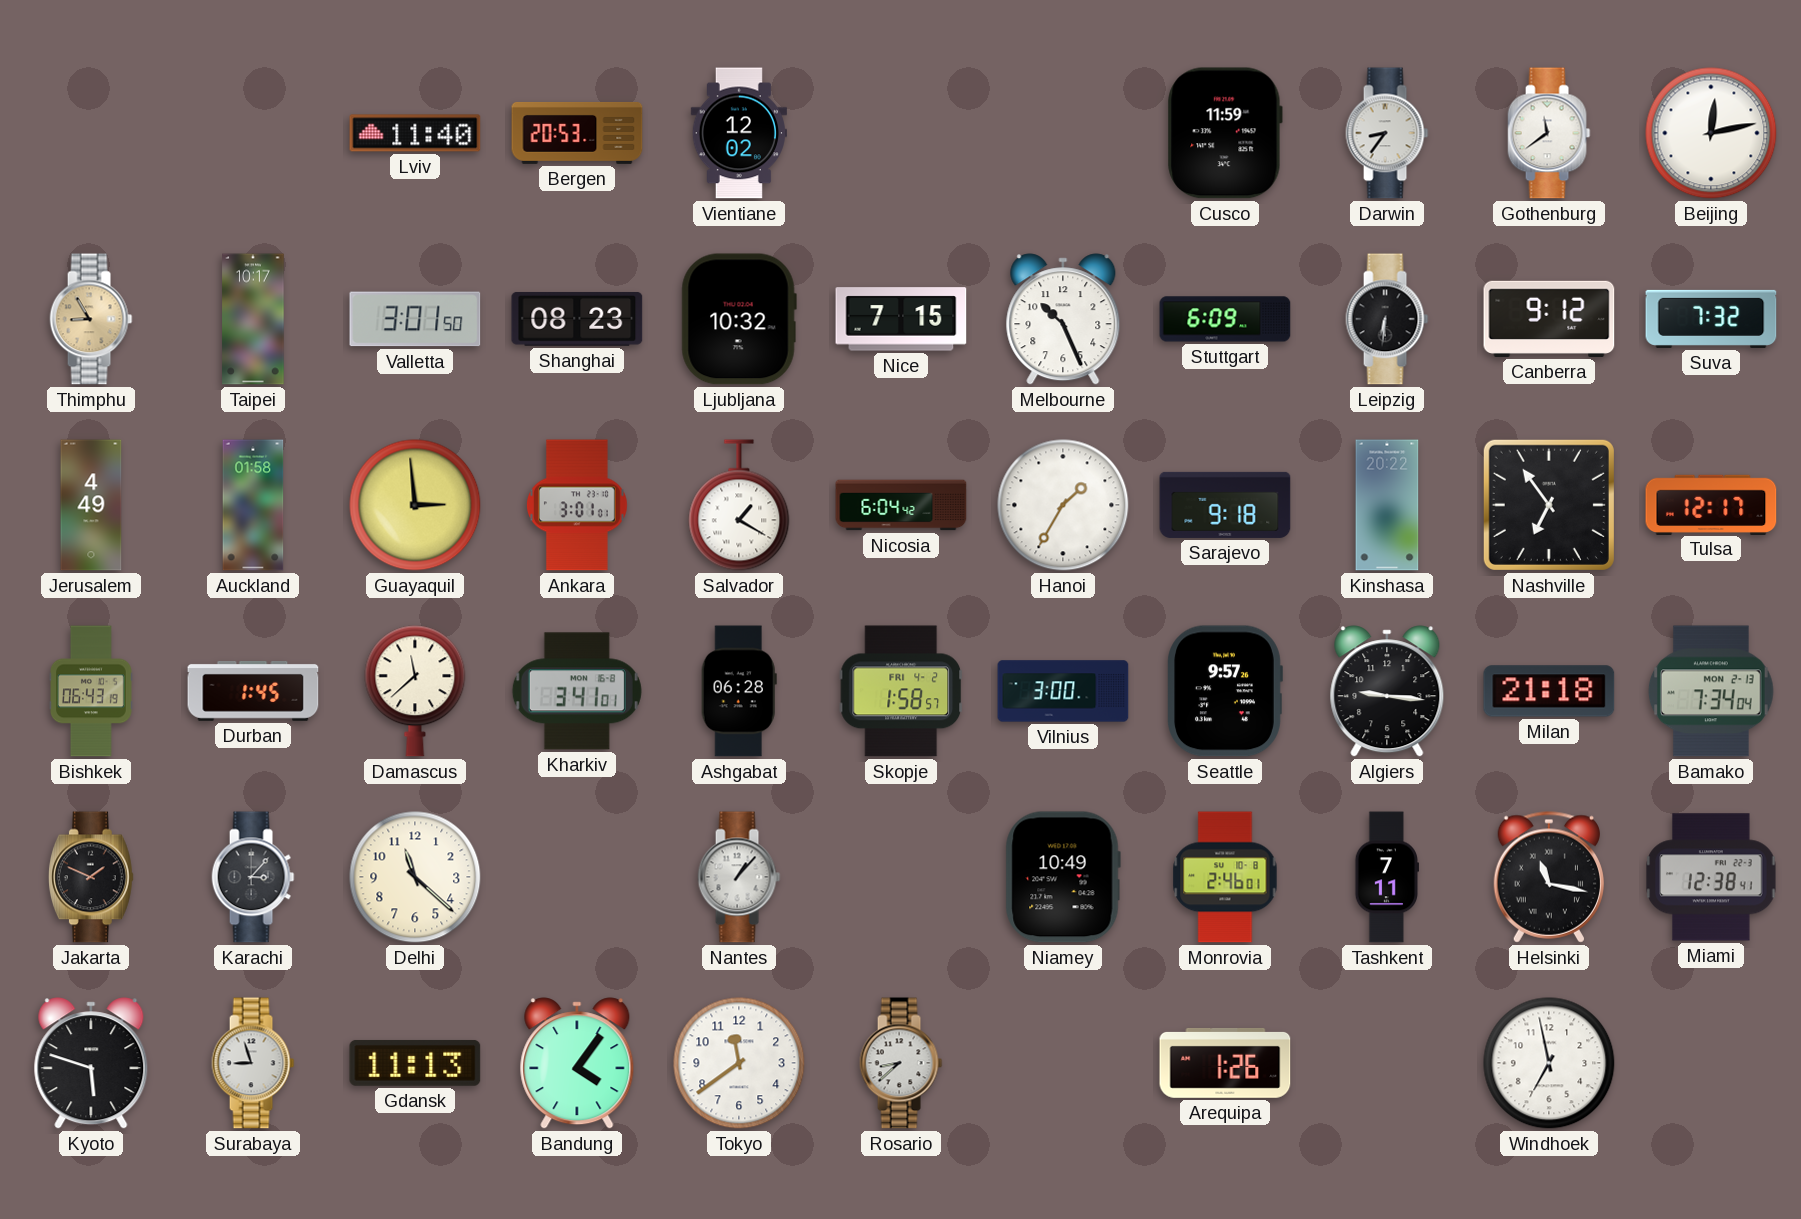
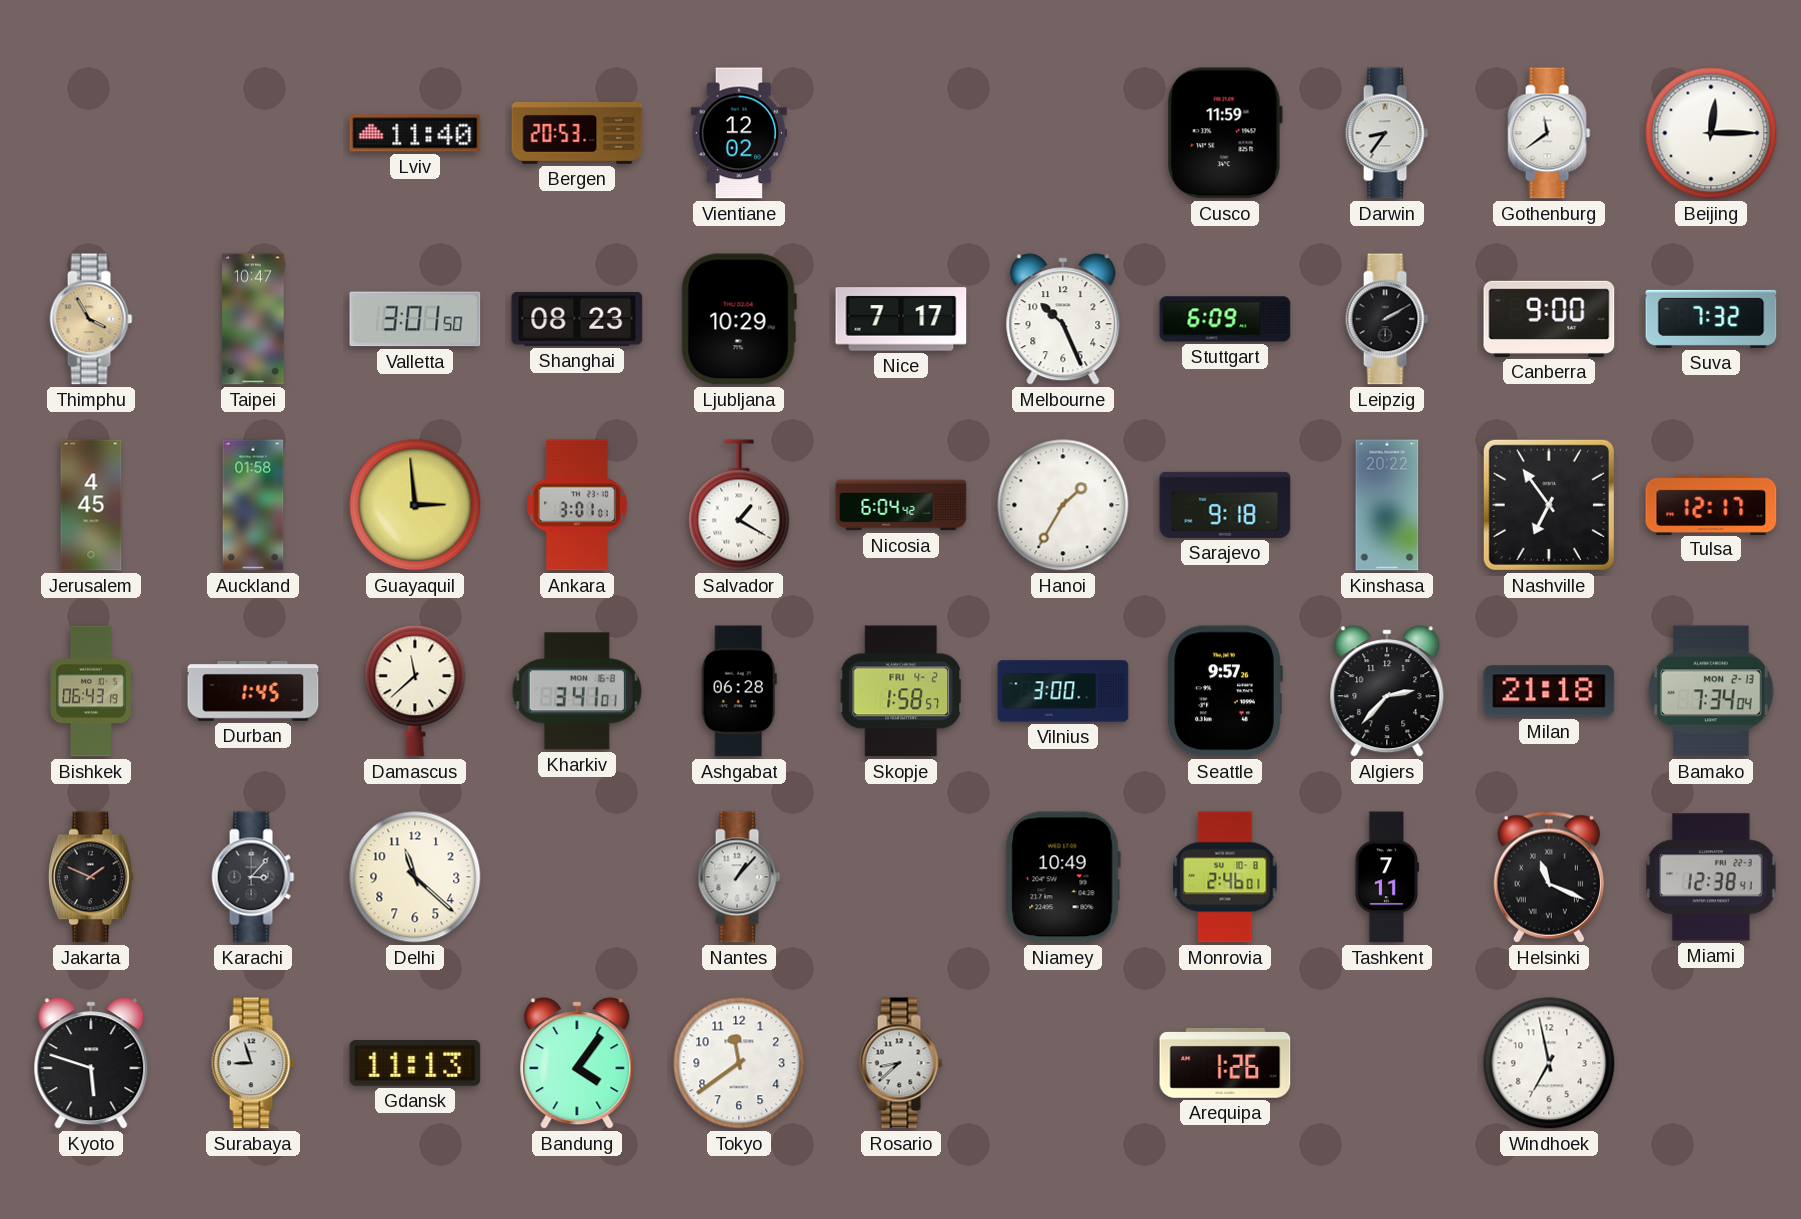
Beijing: 12:13 -> 12:15
Thimphu: 8:55 -> 3:55
Taipei: 10:17 -> 10:47
Ljubljana: 10:32 -> 10:29
Nice: 7:15 -> 7:17
Leipzig: 6:31 -> 2:10
Canberra: 9:12 -> 9:00
Jerusalem: 4:49 -> 4:45
Algiers: 9:16 -> 2:37
Helsinki: 11:17 -> 11:19
